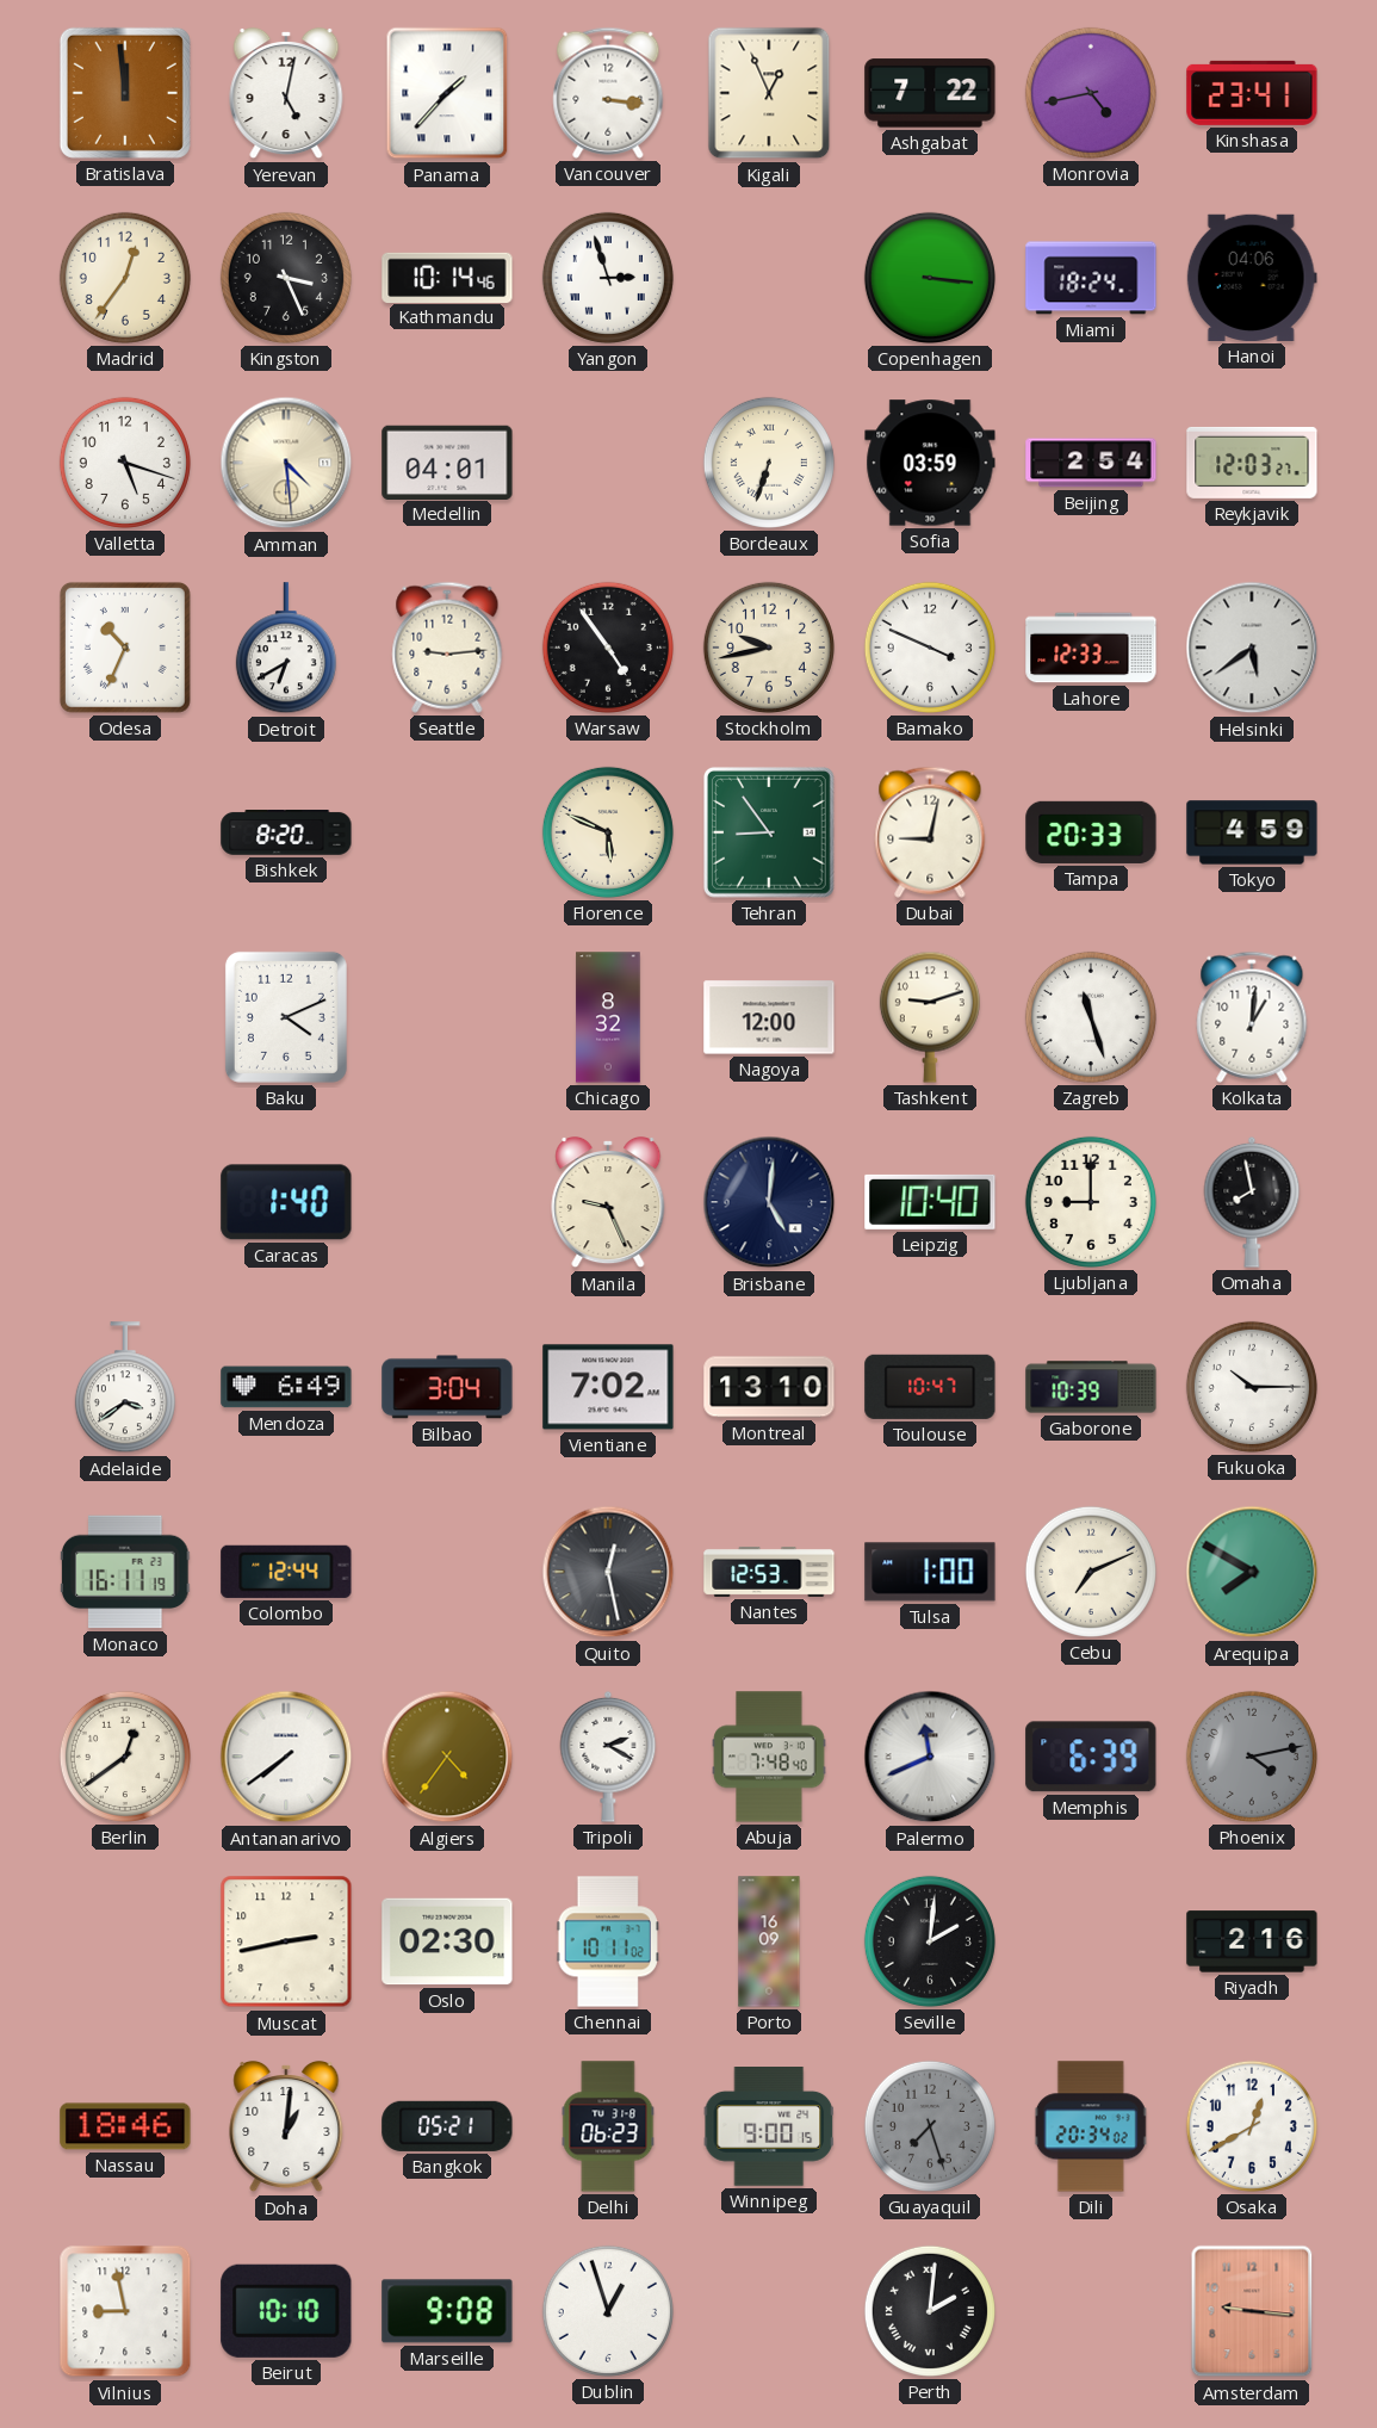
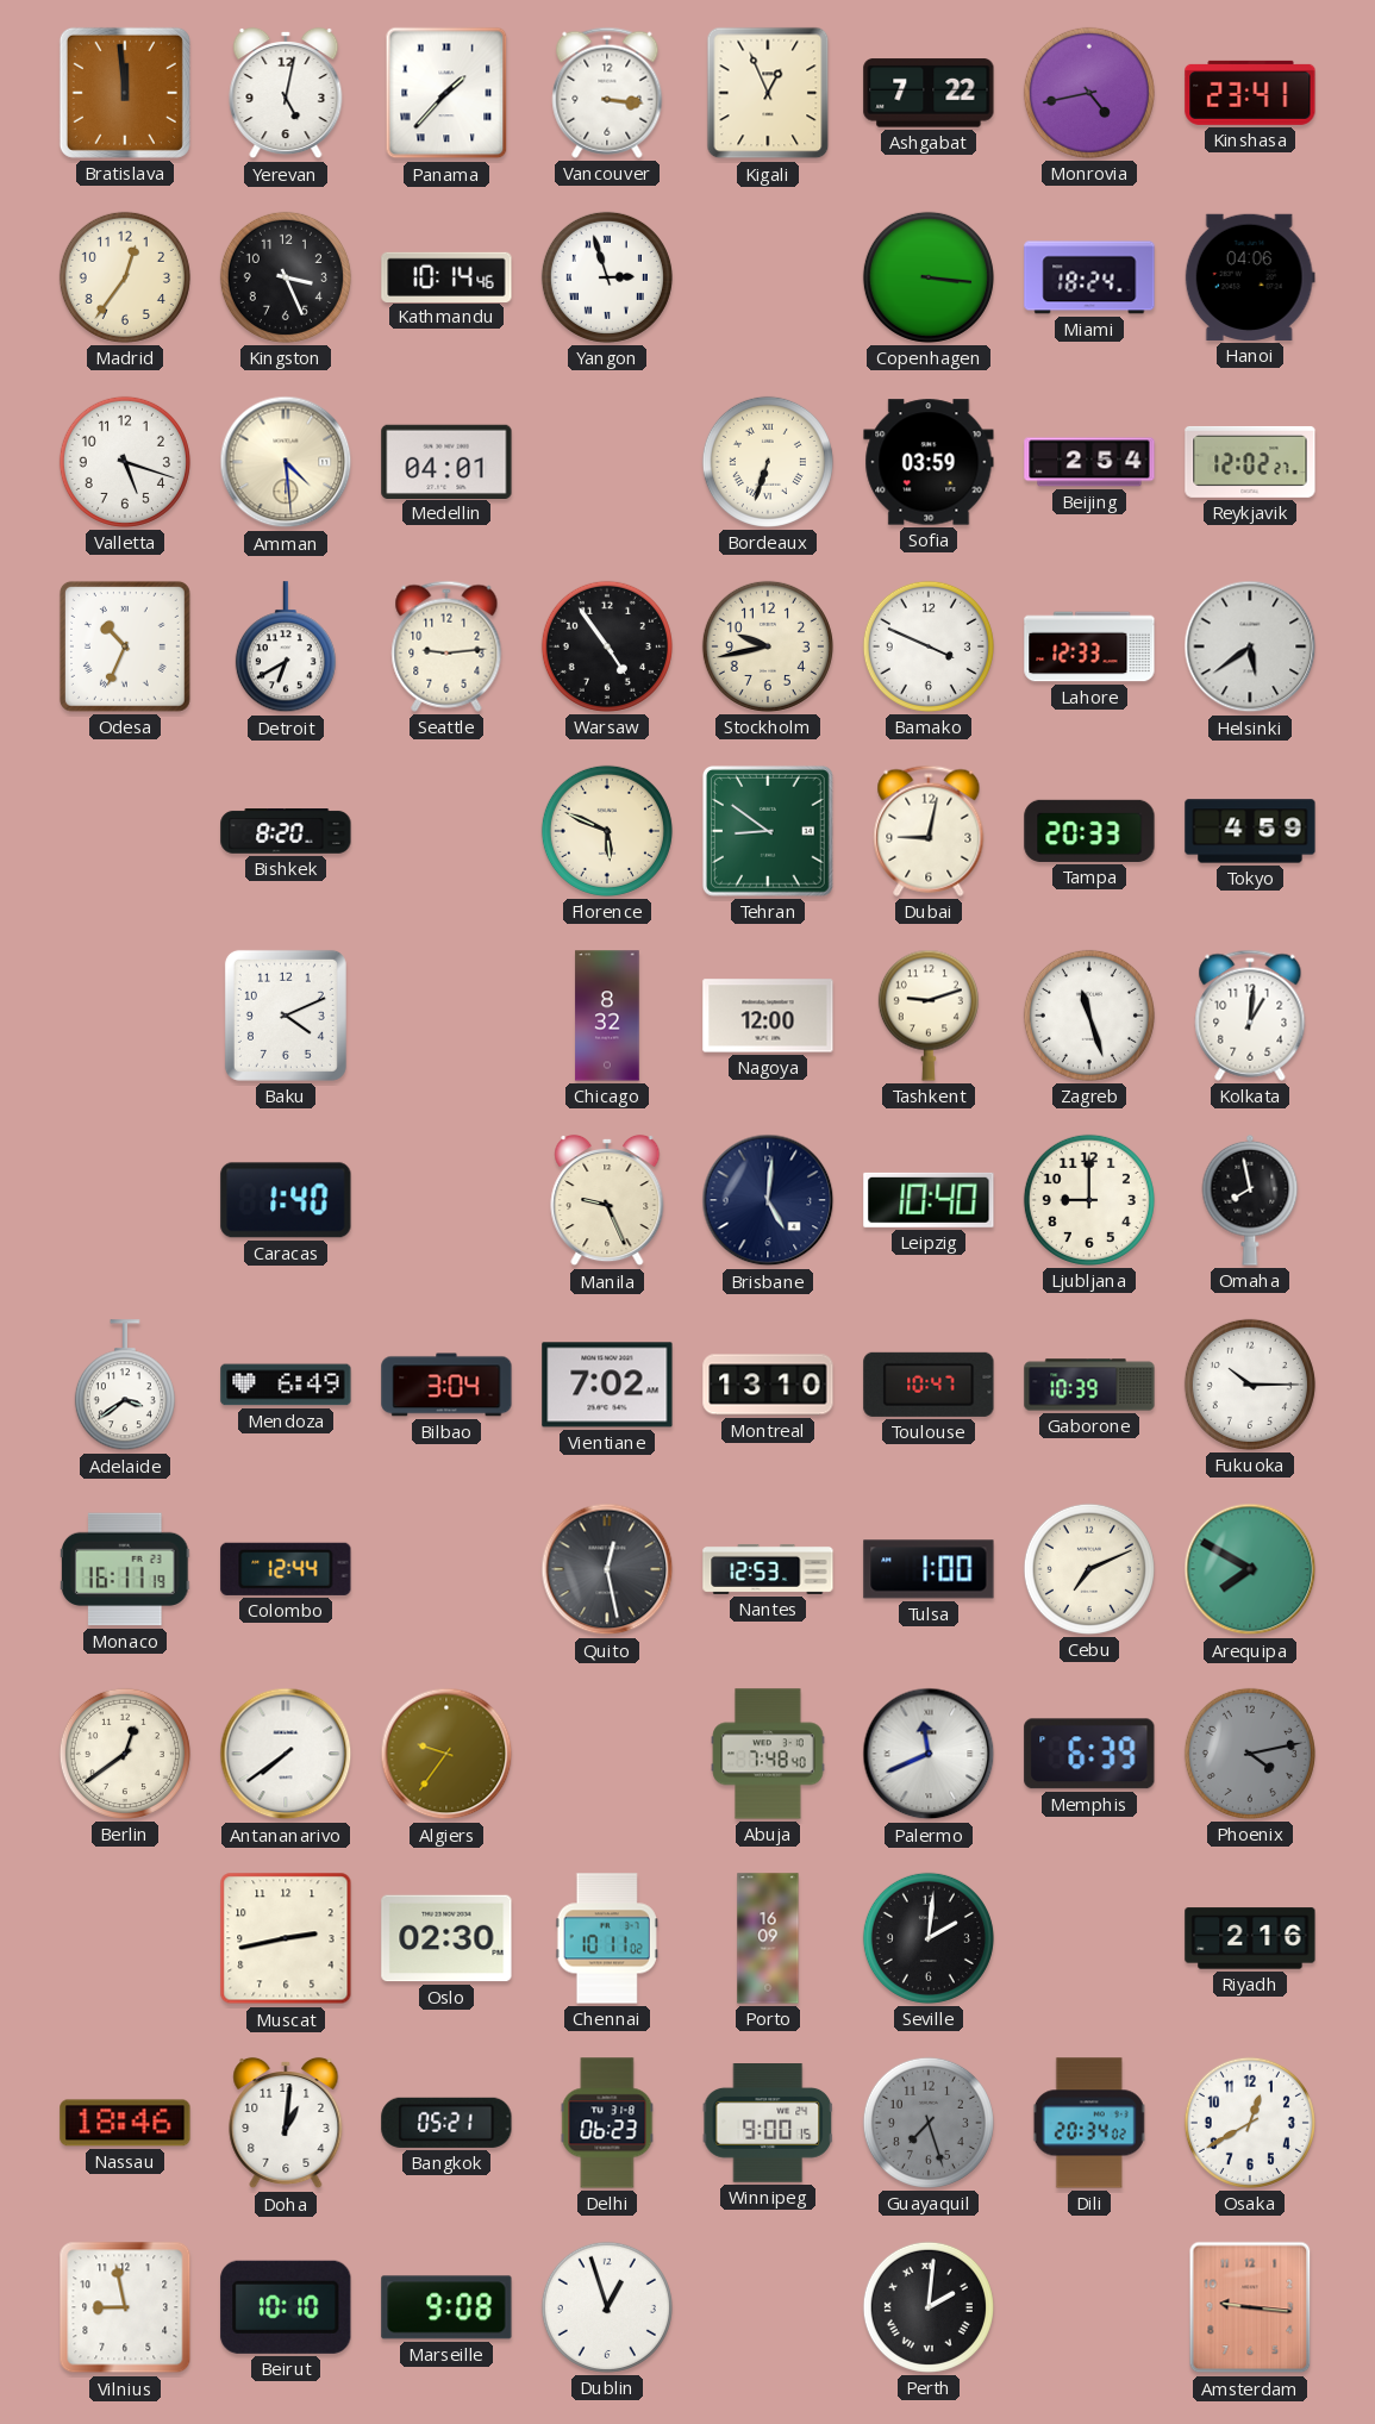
Reykjavik: 12:03 -> 12:02
Tehran: 8:54 -> 8:51
Algiers: 4:36 -> 9:36
Tripoli: 2:20 -> none
